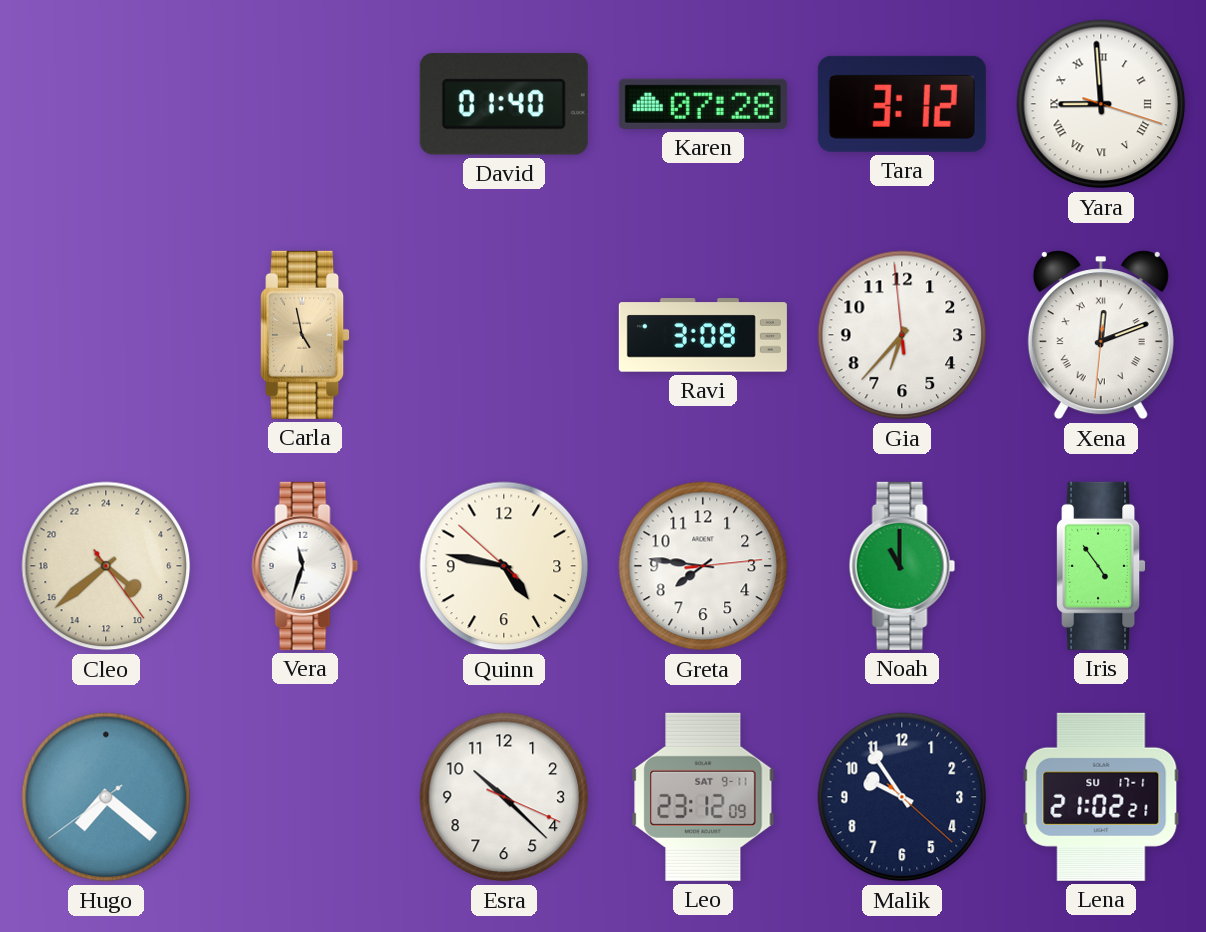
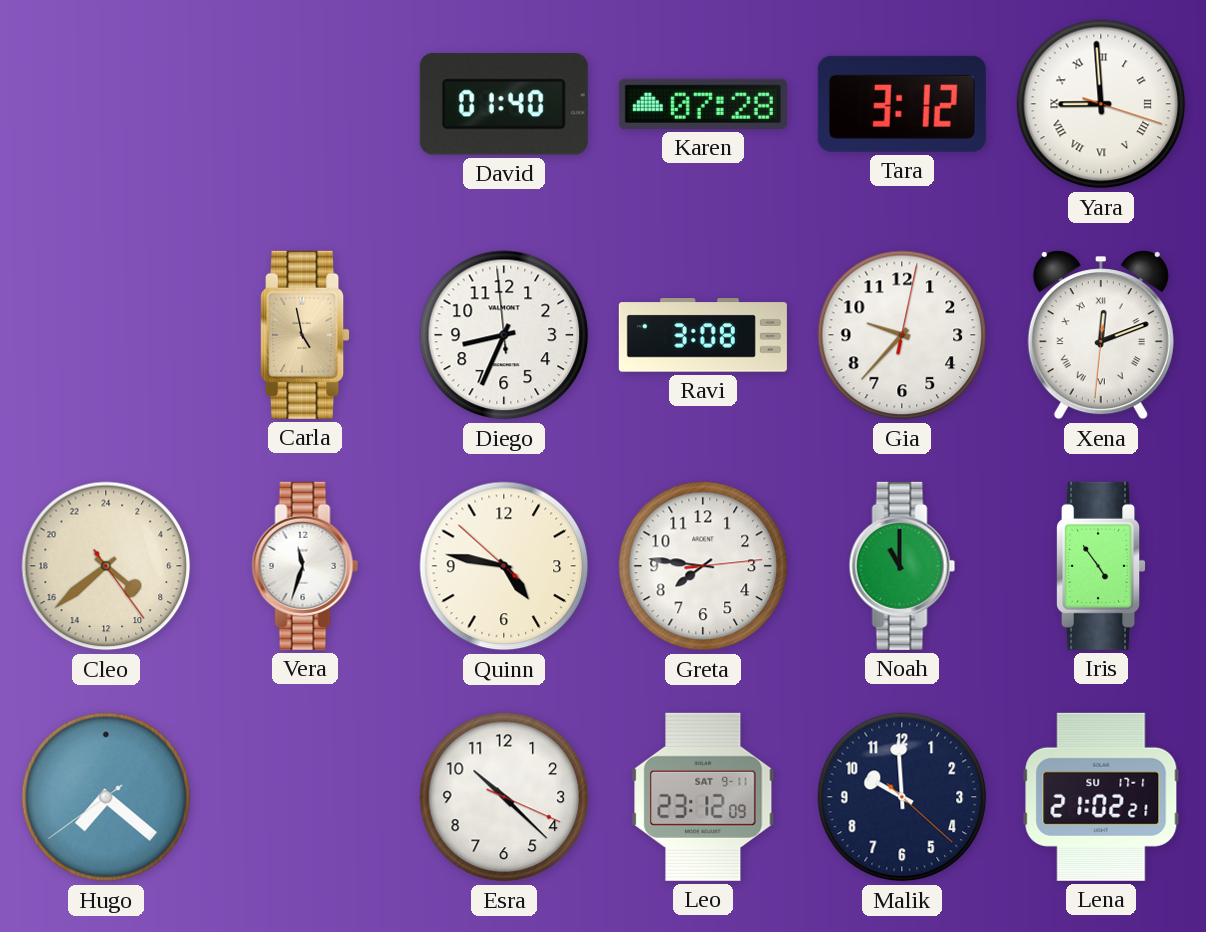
Diego: none -> 8:33
Gia: 6:36 -> 9:37
Malik: 9:54 -> 9:59
